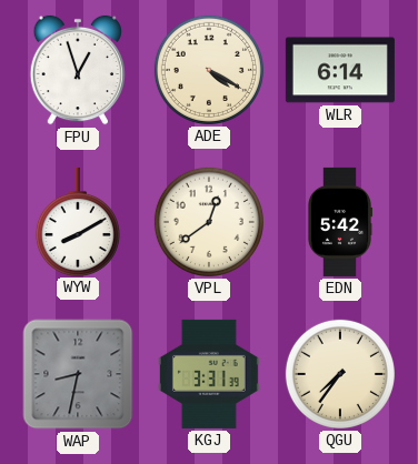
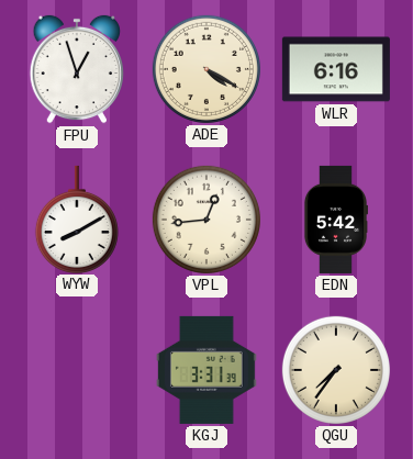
WLR: 6:14 -> 6:16
VPL: 12:39 -> 12:44
WAP: 8:32 -> none
